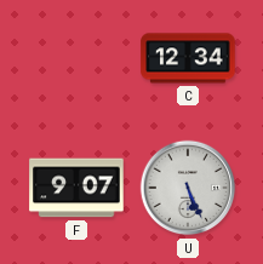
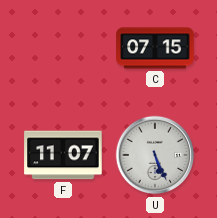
C: 12:34 -> 07:15
F: 9:07 -> 11:07
